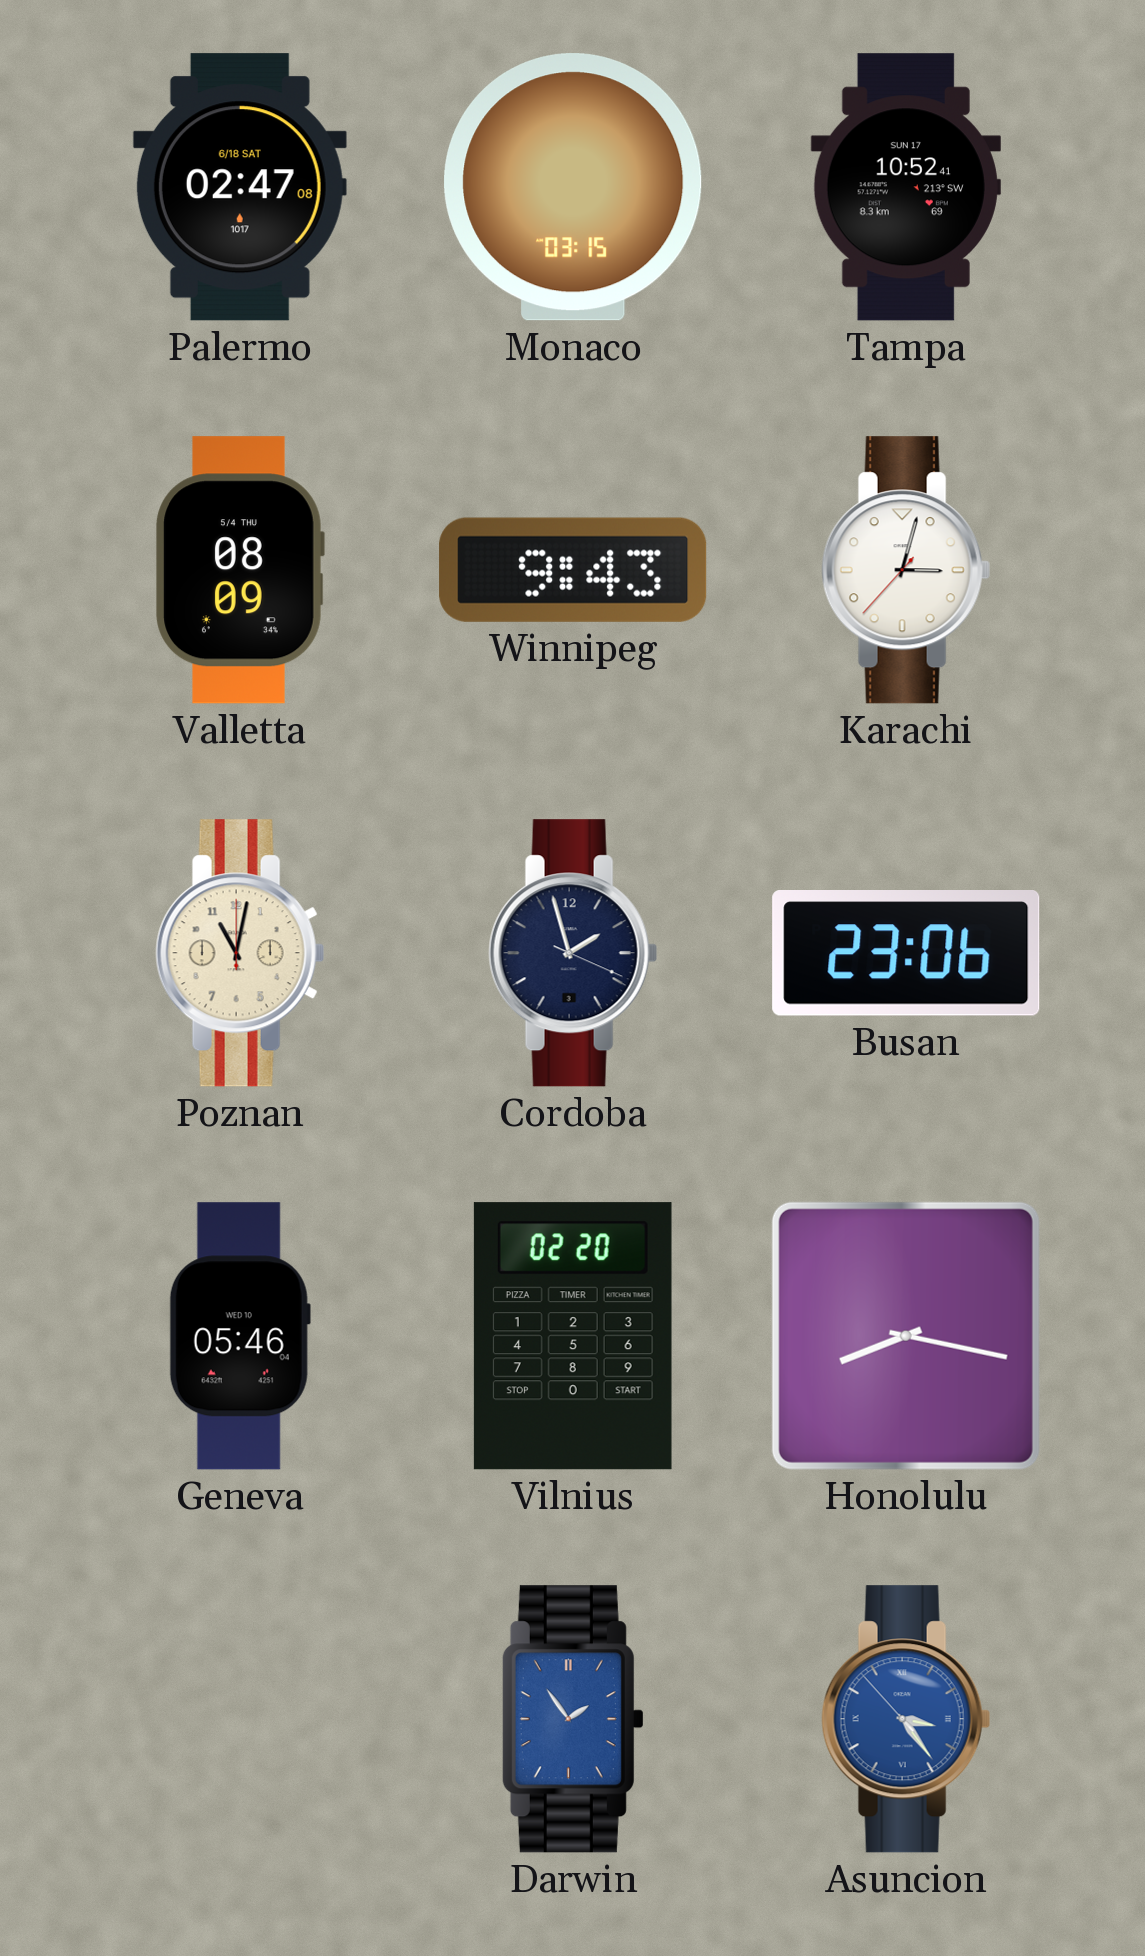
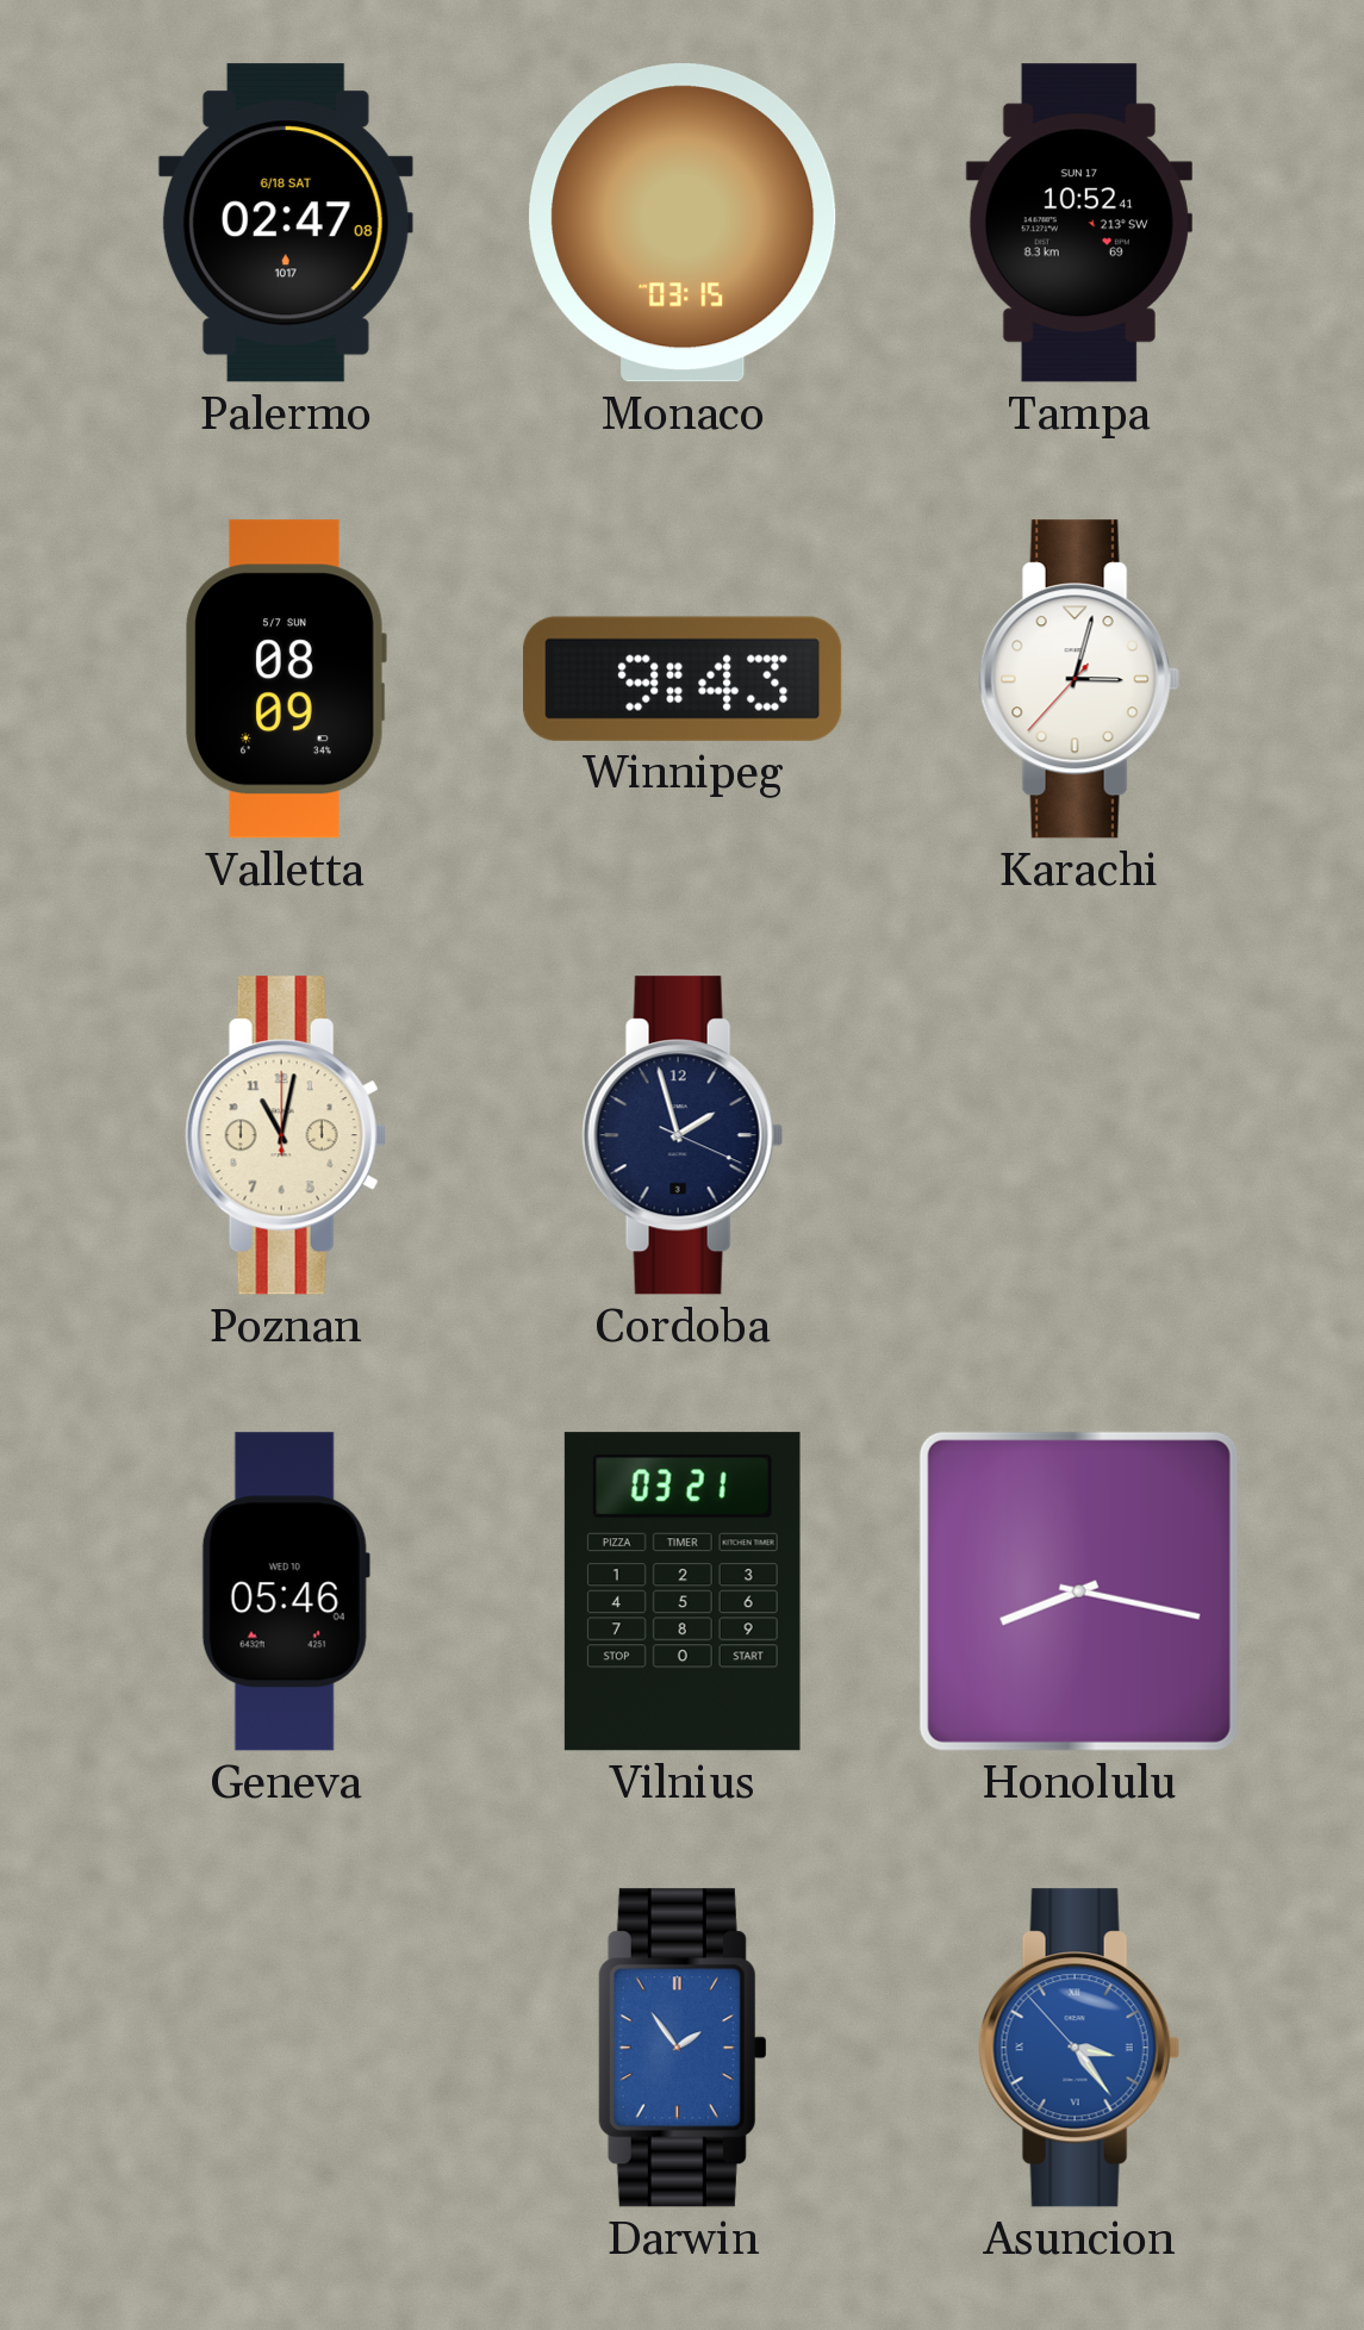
Valletta date: 5/4 THU -> 5/7 SUN
Busan: 23:06 -> none
Vilnius: 02:20 -> 03:21
